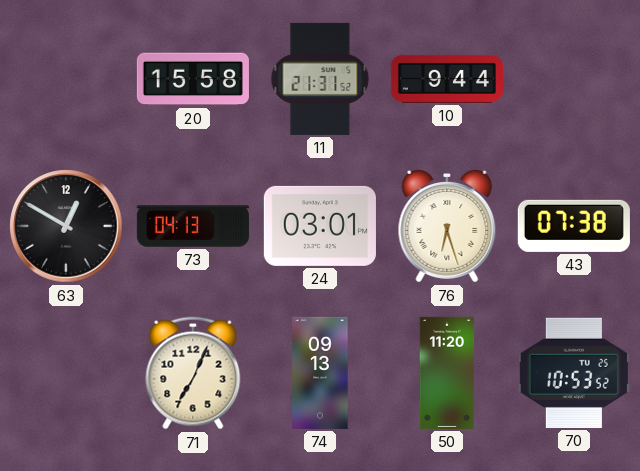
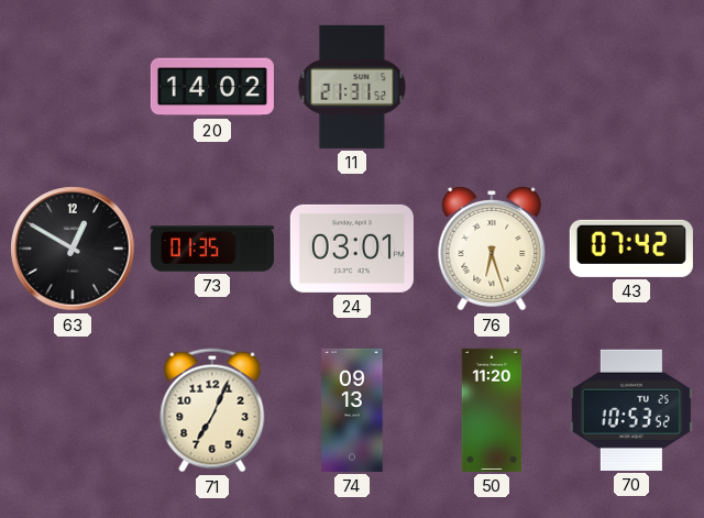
20: 15:58 -> 14:02
10: 9:44 -> none
73: 04:13 -> 01:35
43: 07:38 -> 07:42
